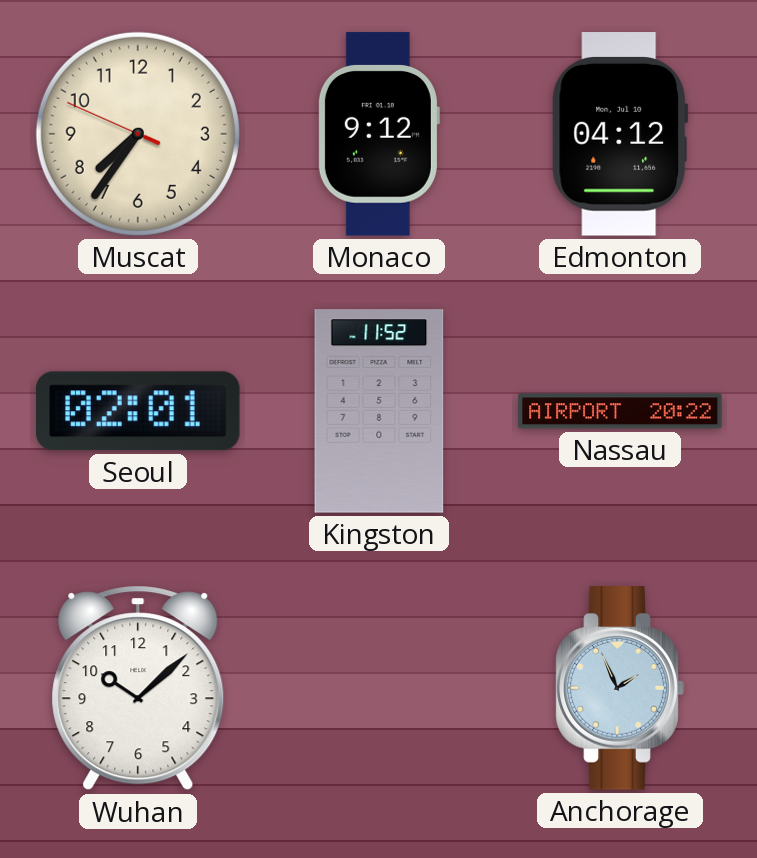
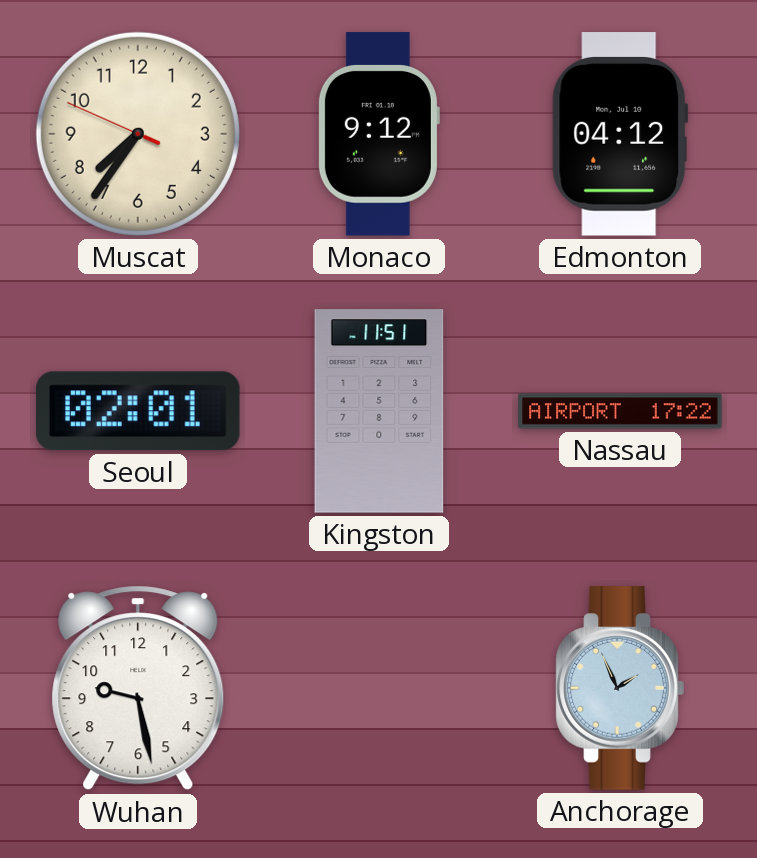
Kingston: 11:52 -> 11:51
Nassau: 20:22 -> 17:22
Wuhan: 10:08 -> 9:28
